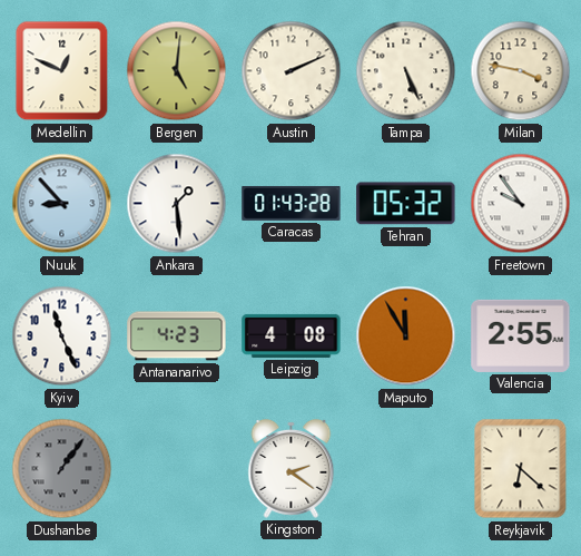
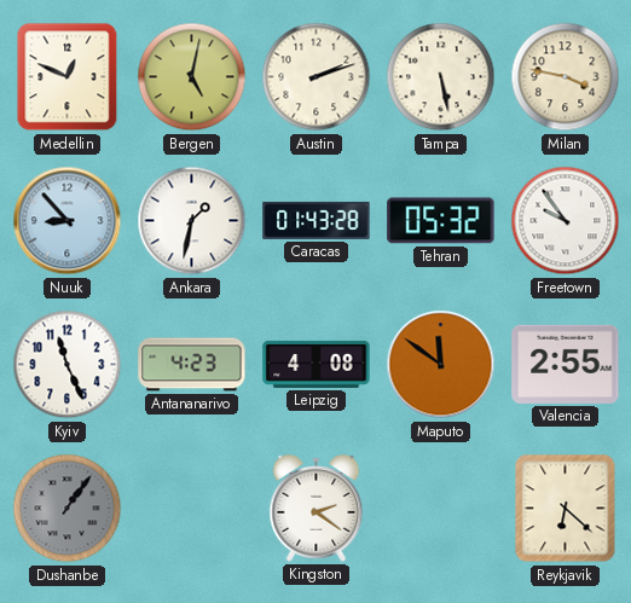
Bergen: 5:01 -> 5:02
Austin: 2:11 -> 2:12
Tampa: 5:26 -> 5:28
Ankara: 1:29 -> 1:32
Maputo: 11:55 -> 11:51
